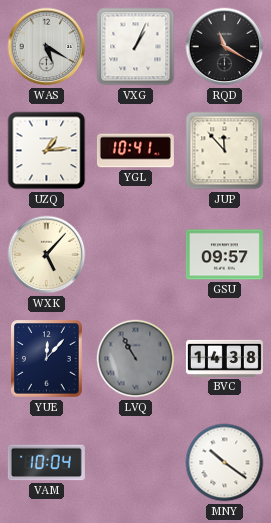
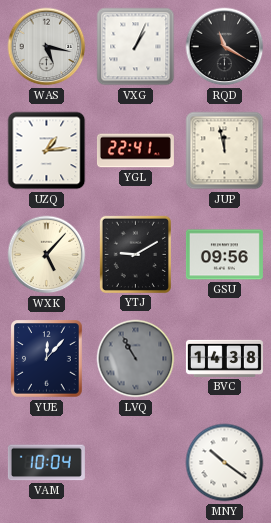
WAS: 5:20 -> 5:17
YGL: 10:41 -> 22:41
JUP: 11:53 -> 11:58
YTJ: none -> 9:10
GSU: 09:57 -> 09:56
